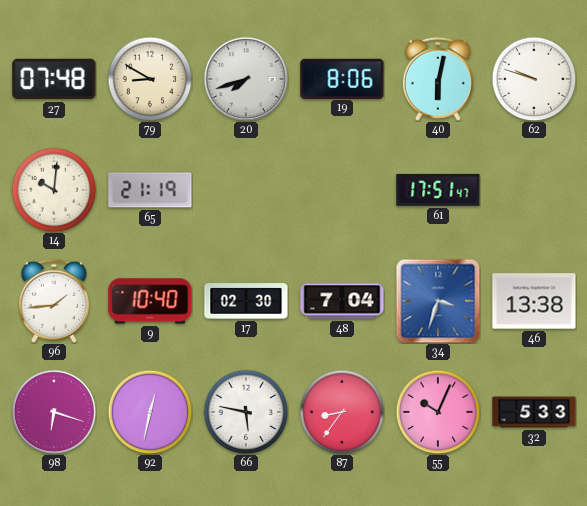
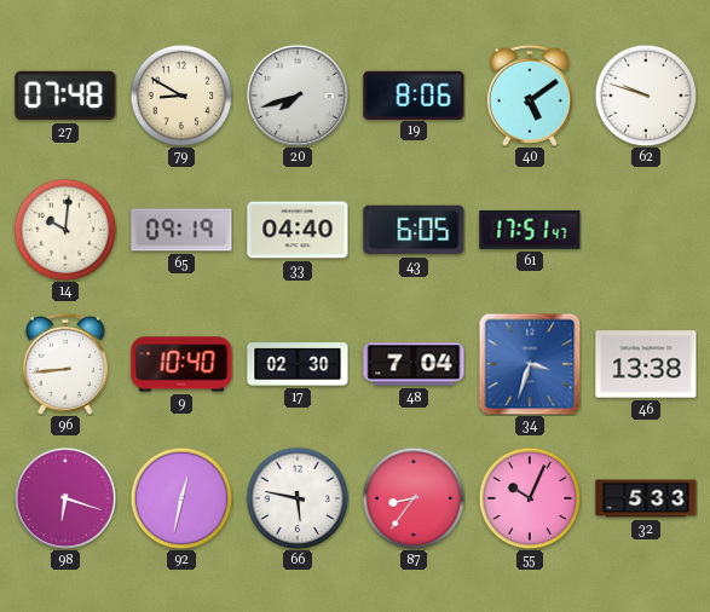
40: 6:02 -> 5:09
65: 21:19 -> 09:19
33: none -> 04:40
43: none -> 6:05
96: 1:44 -> 8:44
